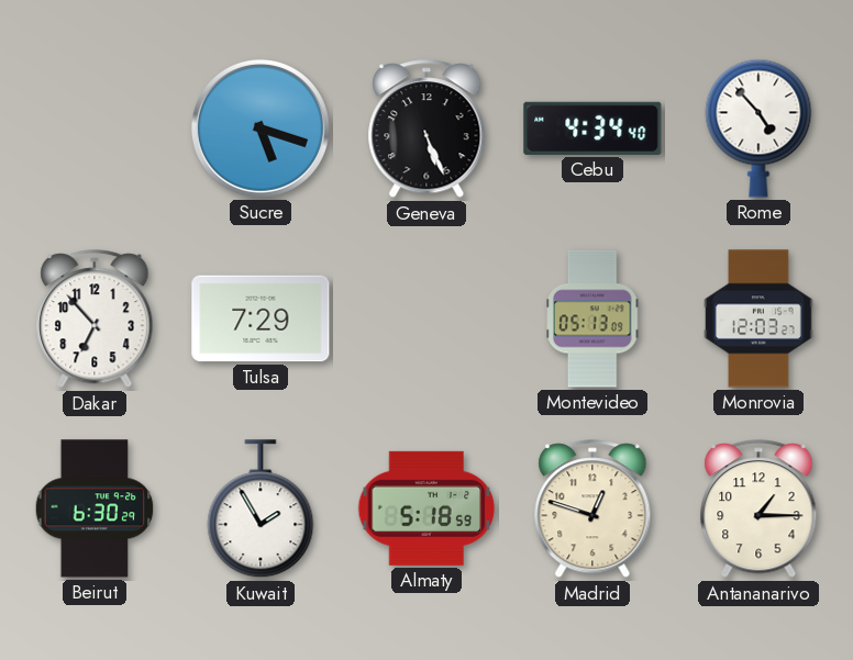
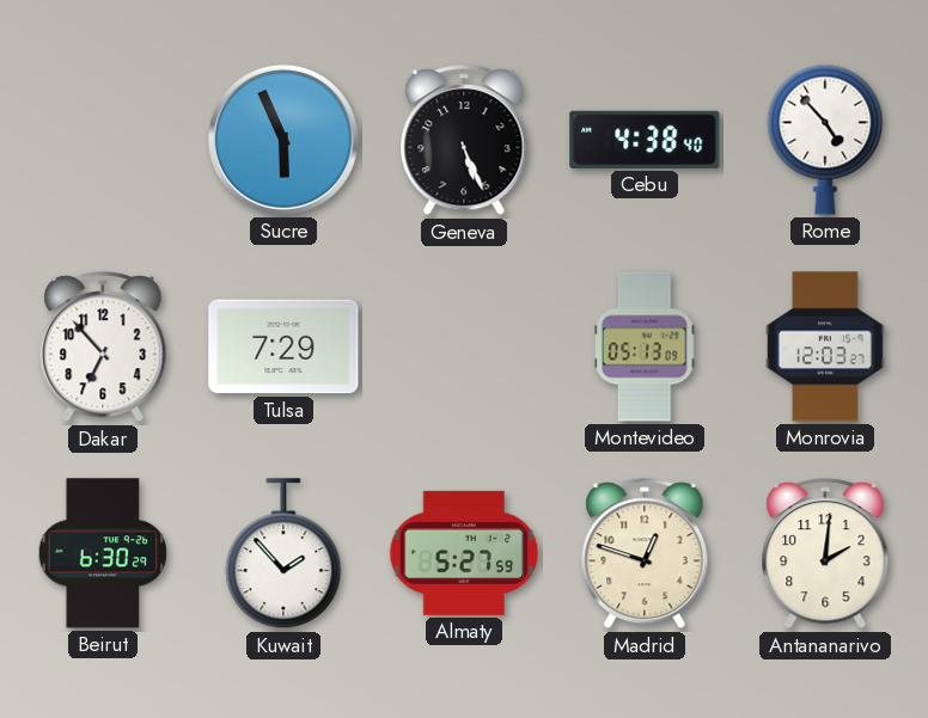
Sucre: 5:18 -> 5:56
Cebu: 4:34 -> 4:38
Kuwait: 1:55 -> 1:53
Almaty: 5:18 -> 5:27
Antananarivo: 1:15 -> 2:01
